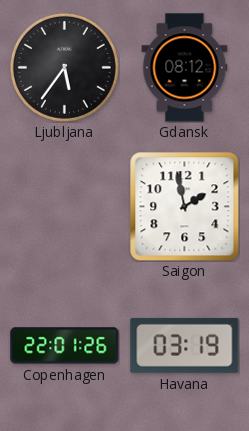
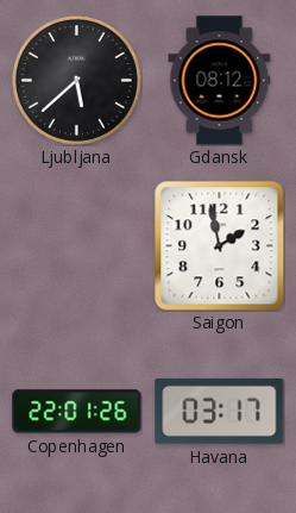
Ljubljana: 5:36 -> 5:38
Havana: 03:19 -> 03:17
